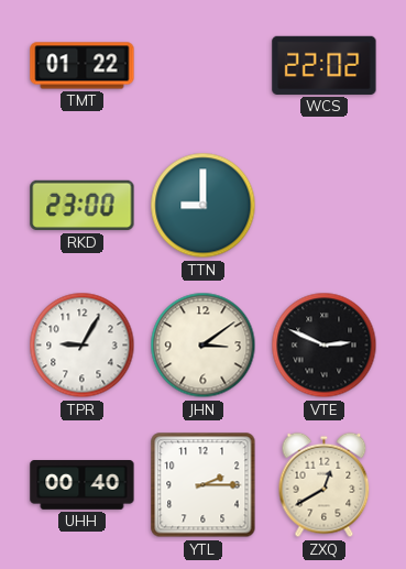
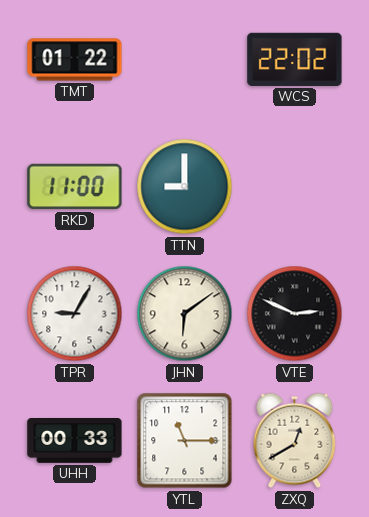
RKD: 23:00 -> 11:00
JHN: 3:09 -> 6:09
UHH: 00:40 -> 00:33
YTL: 2:15 -> 11:15
